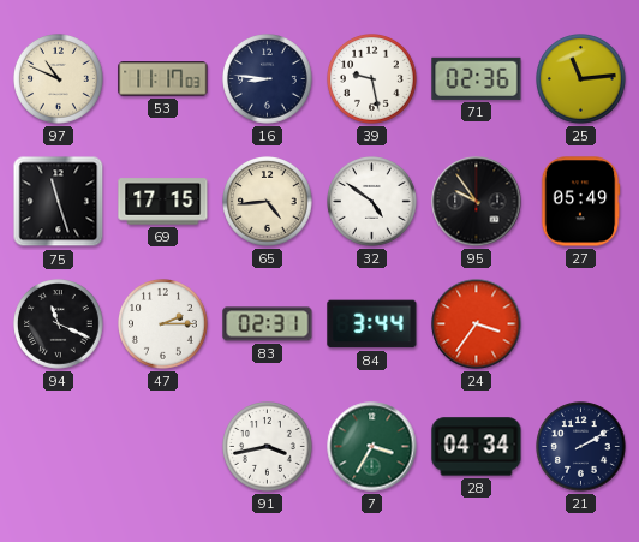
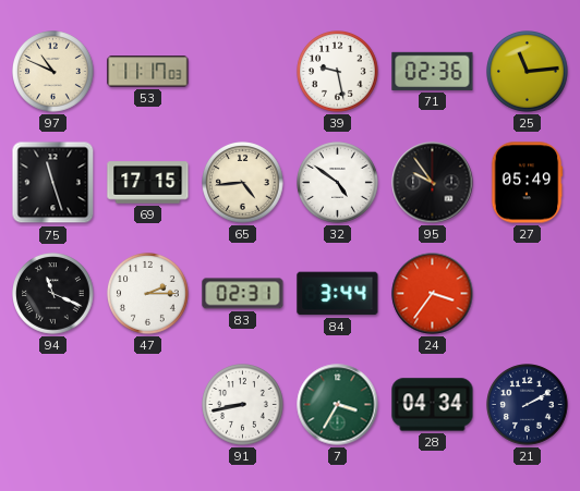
16: 8:46 -> none
91: 3:43 -> 8:43
